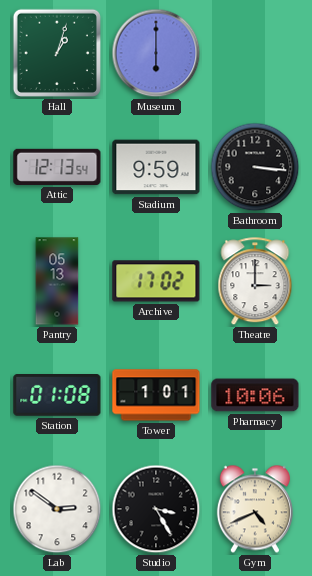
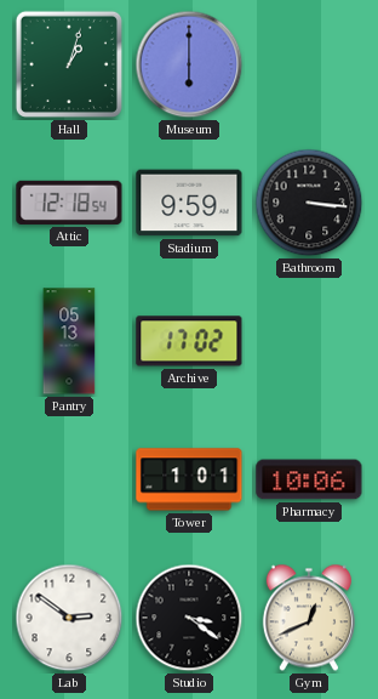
Attic: 12:13 -> 12:18
Theatre: 3:00 -> none
Station: 01:08 -> none
Studio: 3:25 -> 3:21
Gym: 4:41 -> 12:41
